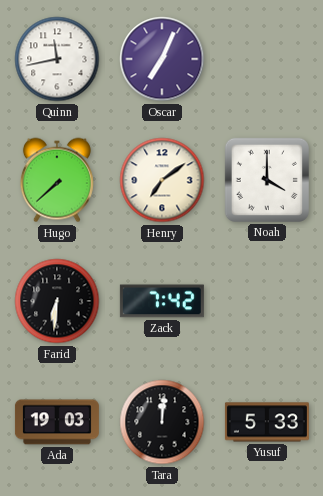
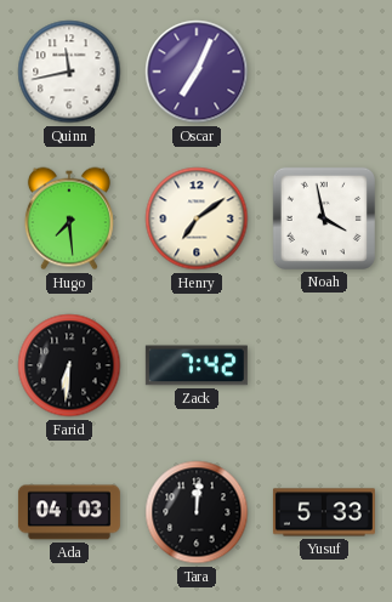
Hugo: 7:38 -> 7:29
Noah: 4:00 -> 3:58
Ada: 19:03 -> 04:03
